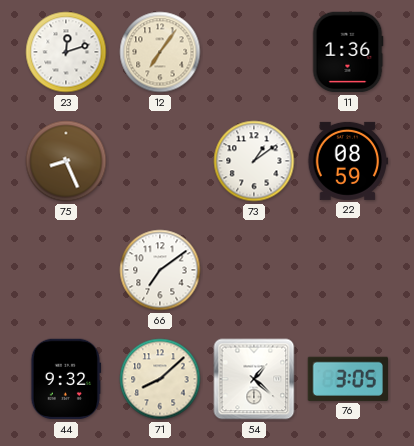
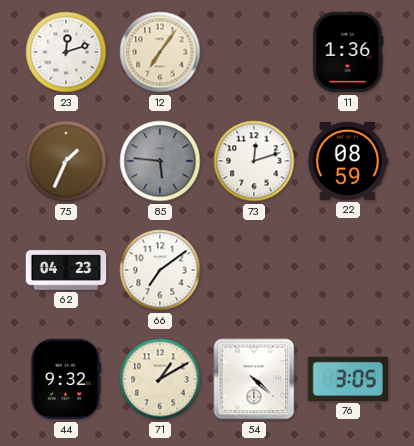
75: 8:26 -> 1:34
85: none -> 5:46
73: 1:09 -> 12:12
62: none -> 04:23
71: 8:08 -> 1:10
54: 1:22 -> 4:22
